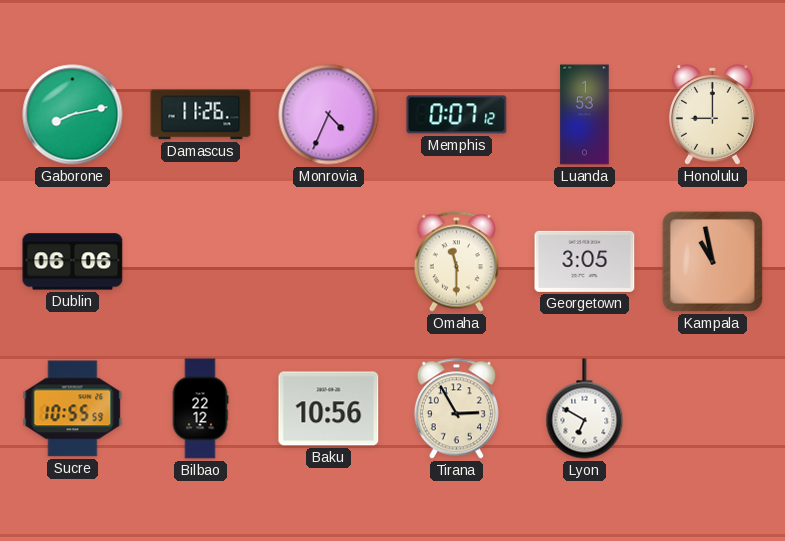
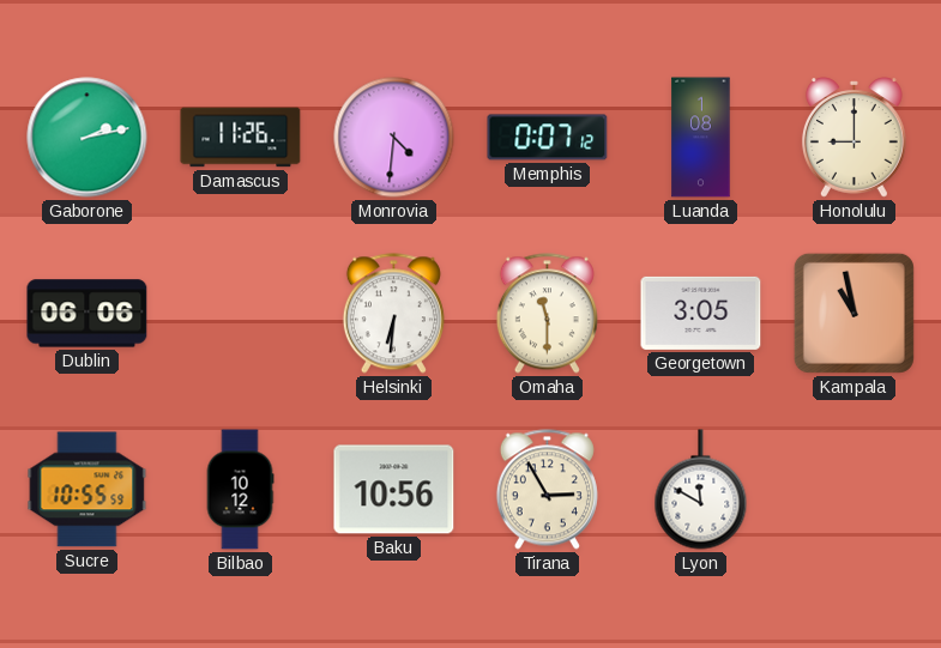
Gaborone: 8:13 -> 2:13
Monrovia: 4:34 -> 4:31
Luanda: 1:53 -> 1:08
Helsinki: none -> 6:31
Bilbao: 22:12 -> 10:12
Lyon: 6:50 -> 11:50
